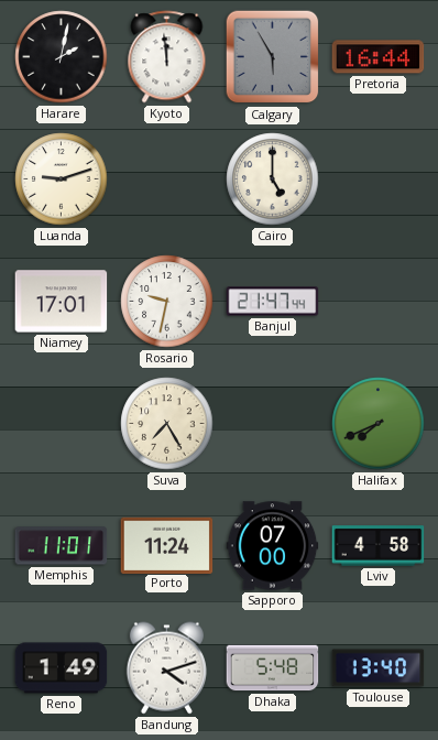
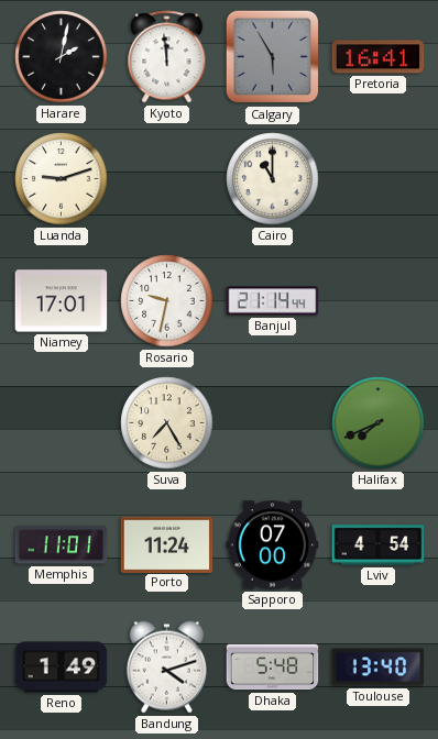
Pretoria: 16:44 -> 16:41
Cairo: 5:00 -> 11:00
Banjul: 21:47 -> 21:14
Lviv: 4:58 -> 4:54
